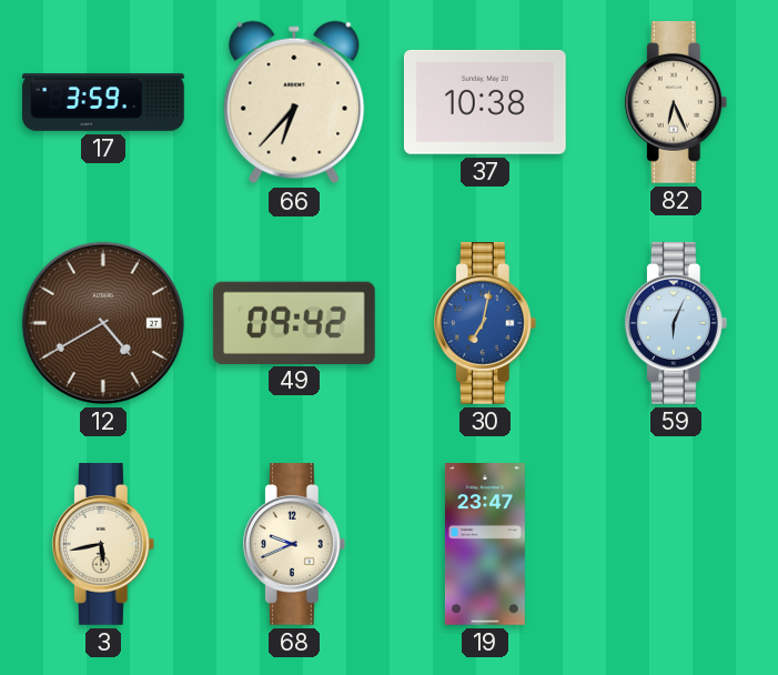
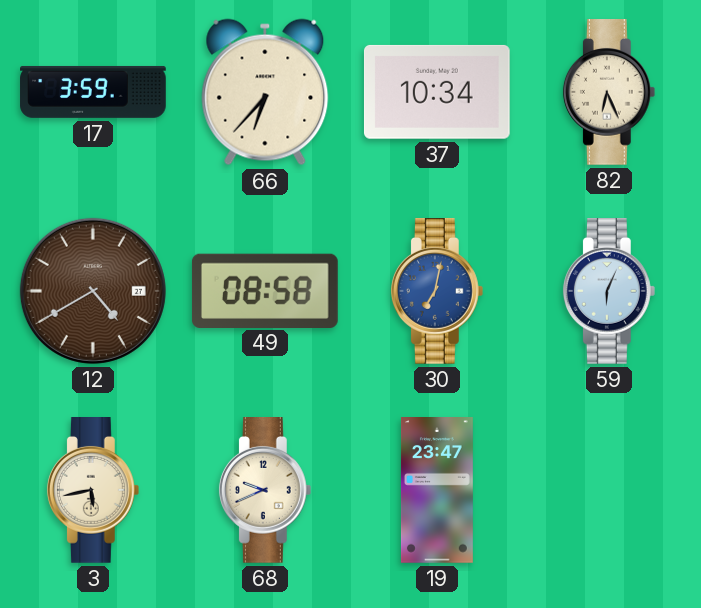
37: 10:38 -> 10:34
49: 09:42 -> 08:58
